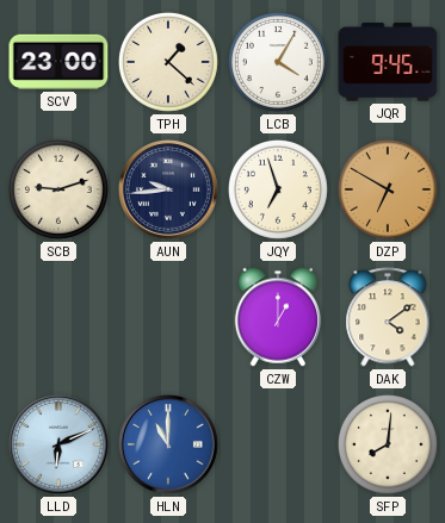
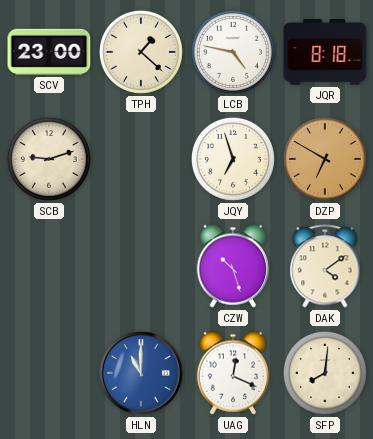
LCB: 4:05 -> 4:47
JQR: 9:45 -> 8:18
AUN: 9:44 -> none
CZW: 1:00 -> 10:27
LLD: 6:11 -> none
UAG: none -> 12:19
